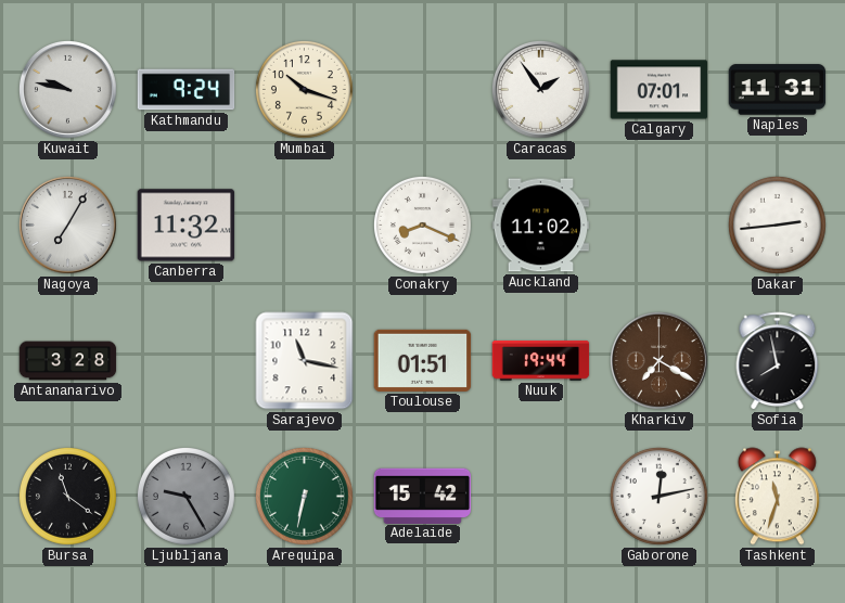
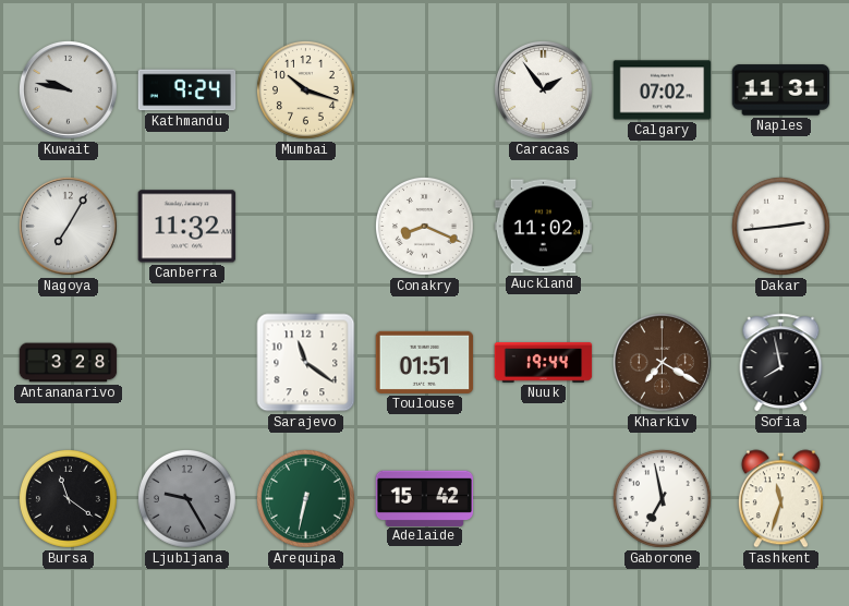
Calgary: 07:01 -> 07:02
Sarajevo: 11:17 -> 11:21
Gaborone: 12:13 -> 6:58
